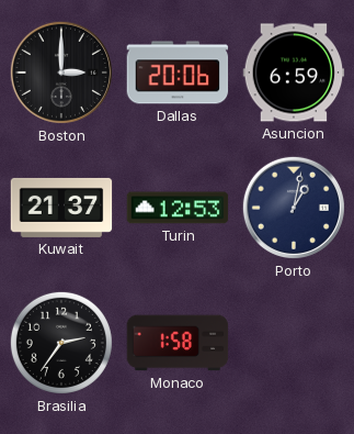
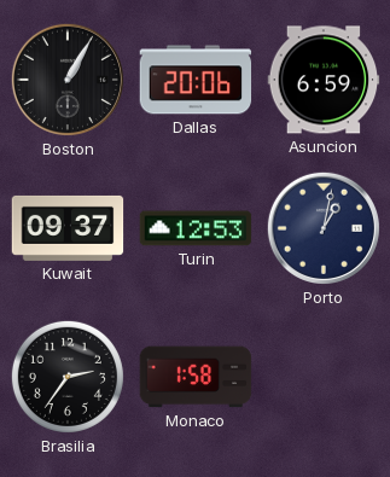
Boston: 3:00 -> 1:05
Kuwait: 21:37 -> 09:37
